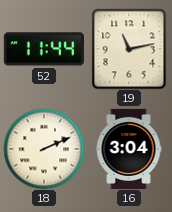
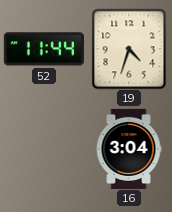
19: 11:13 -> 4:33
18: 2:11 -> none
